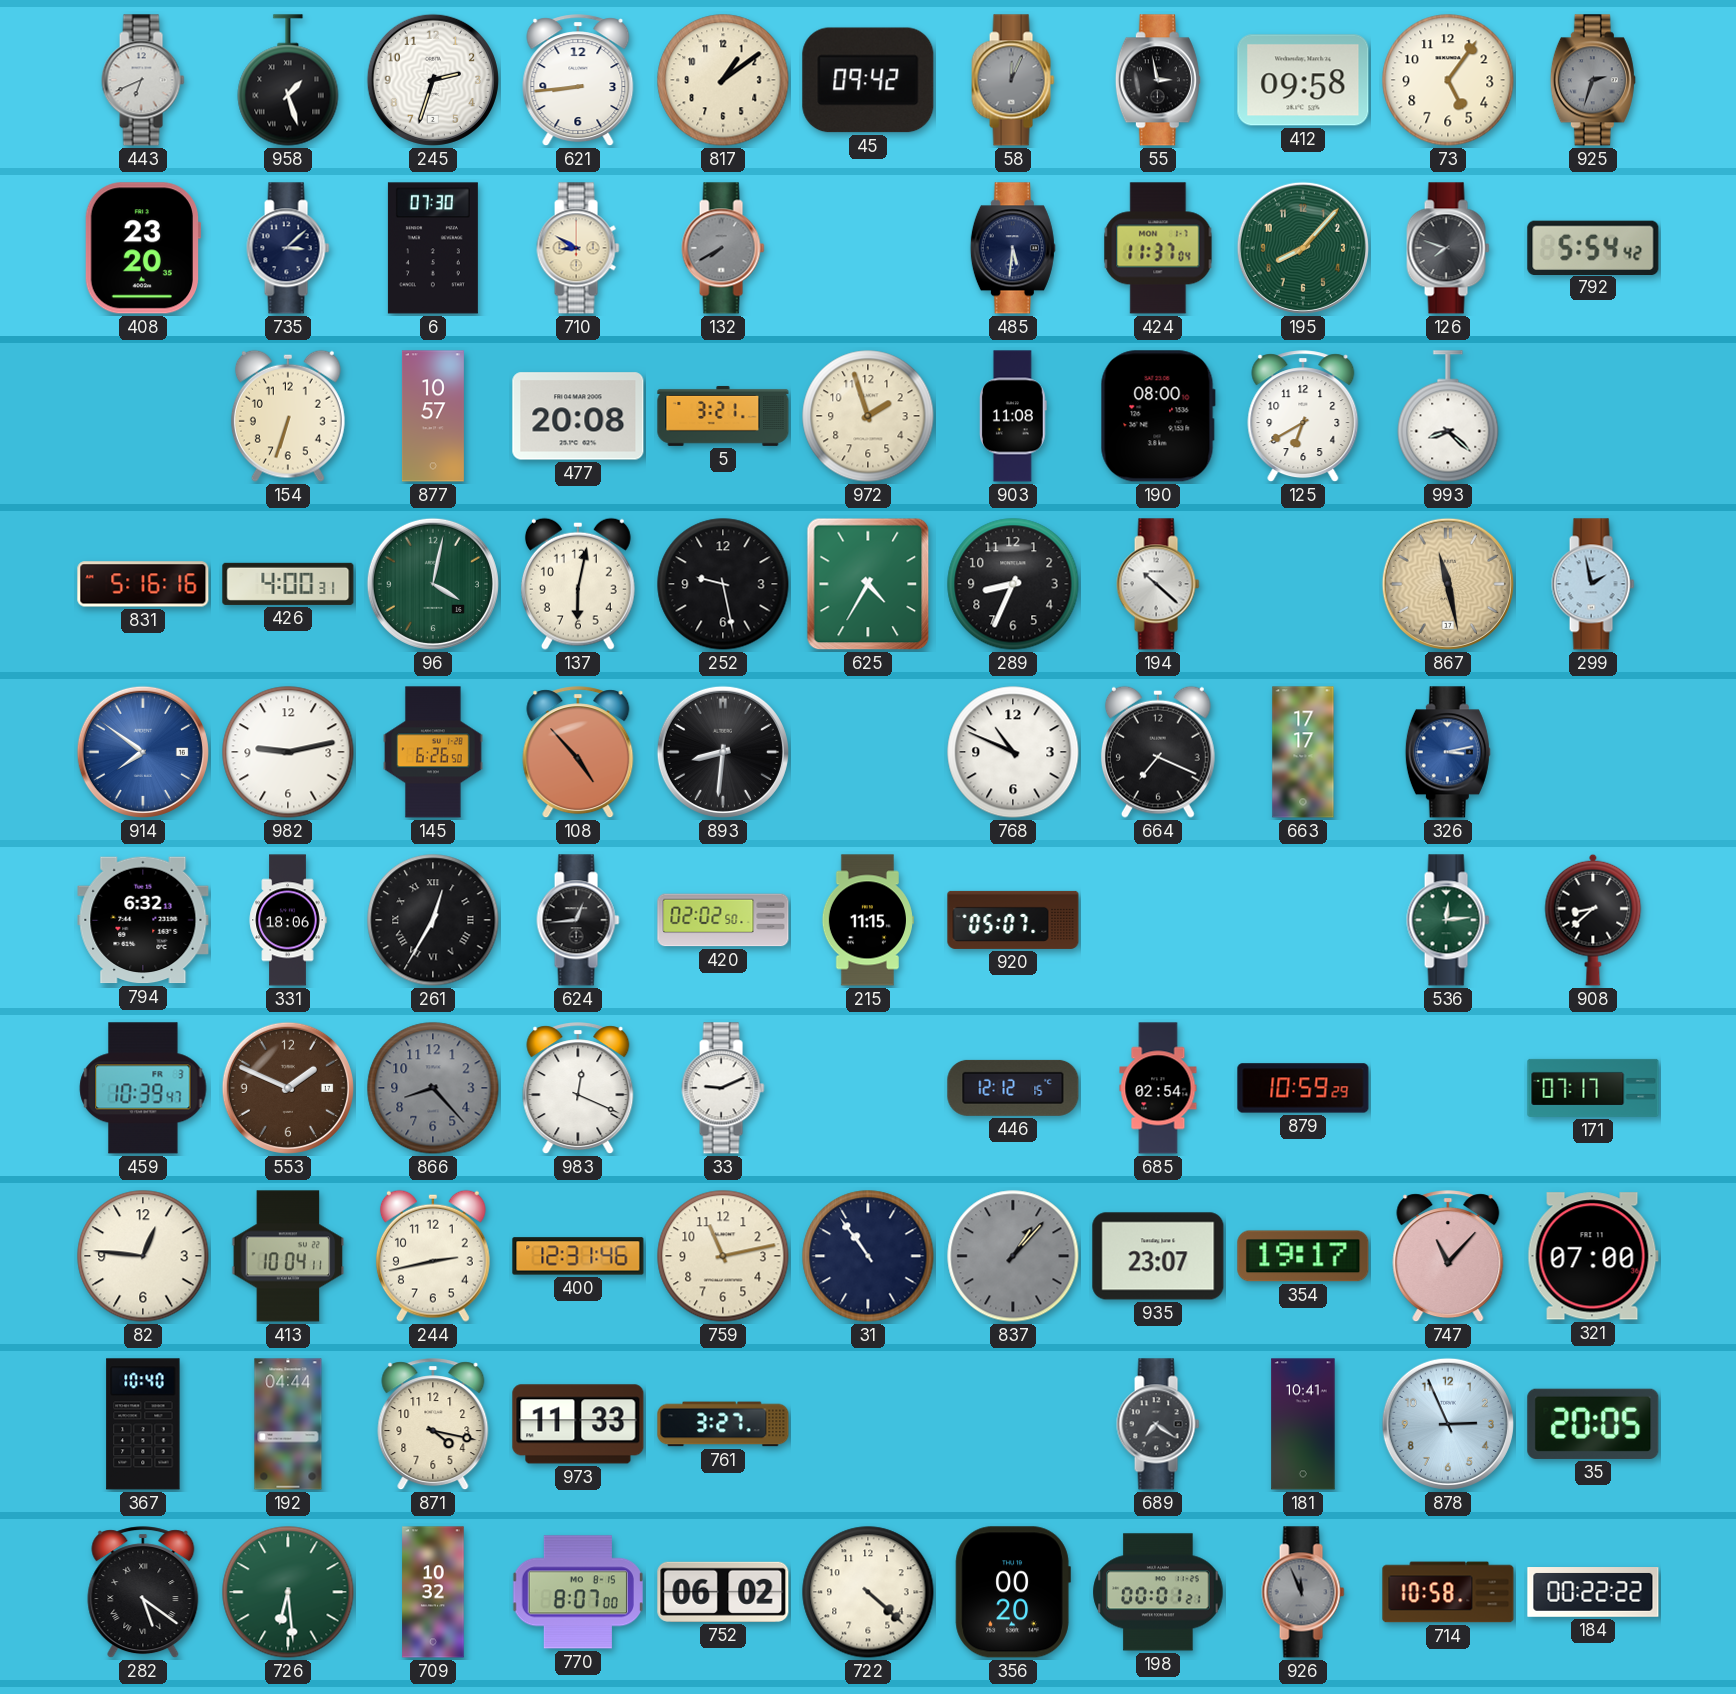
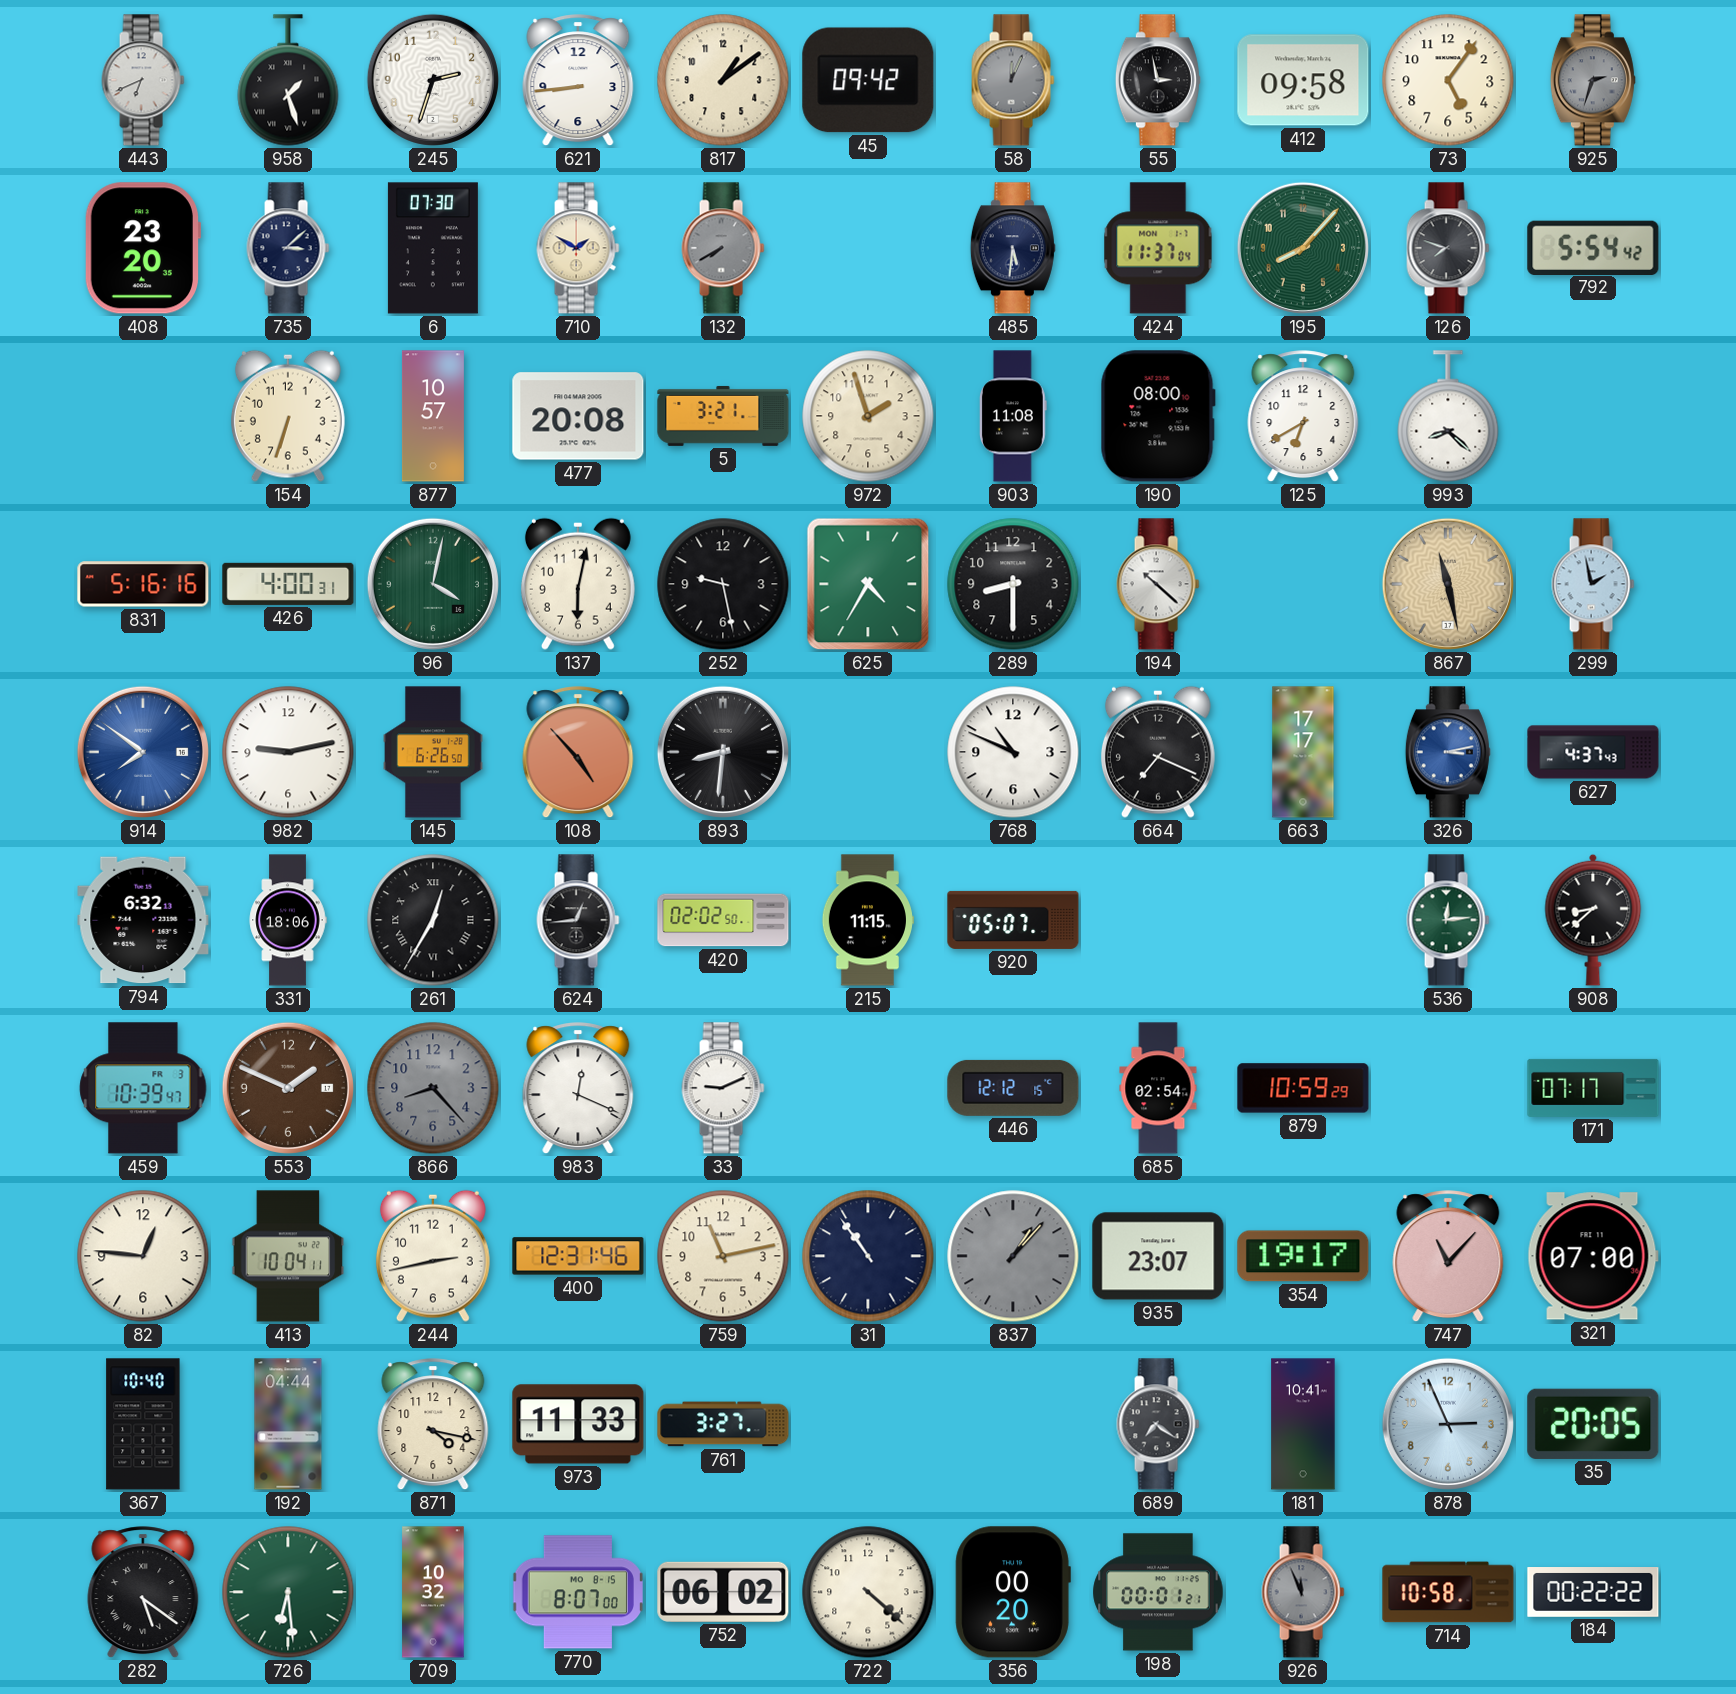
710: 8:50 -> 1:50
289: 8:34 -> 8:30
627: none -> 4:37
